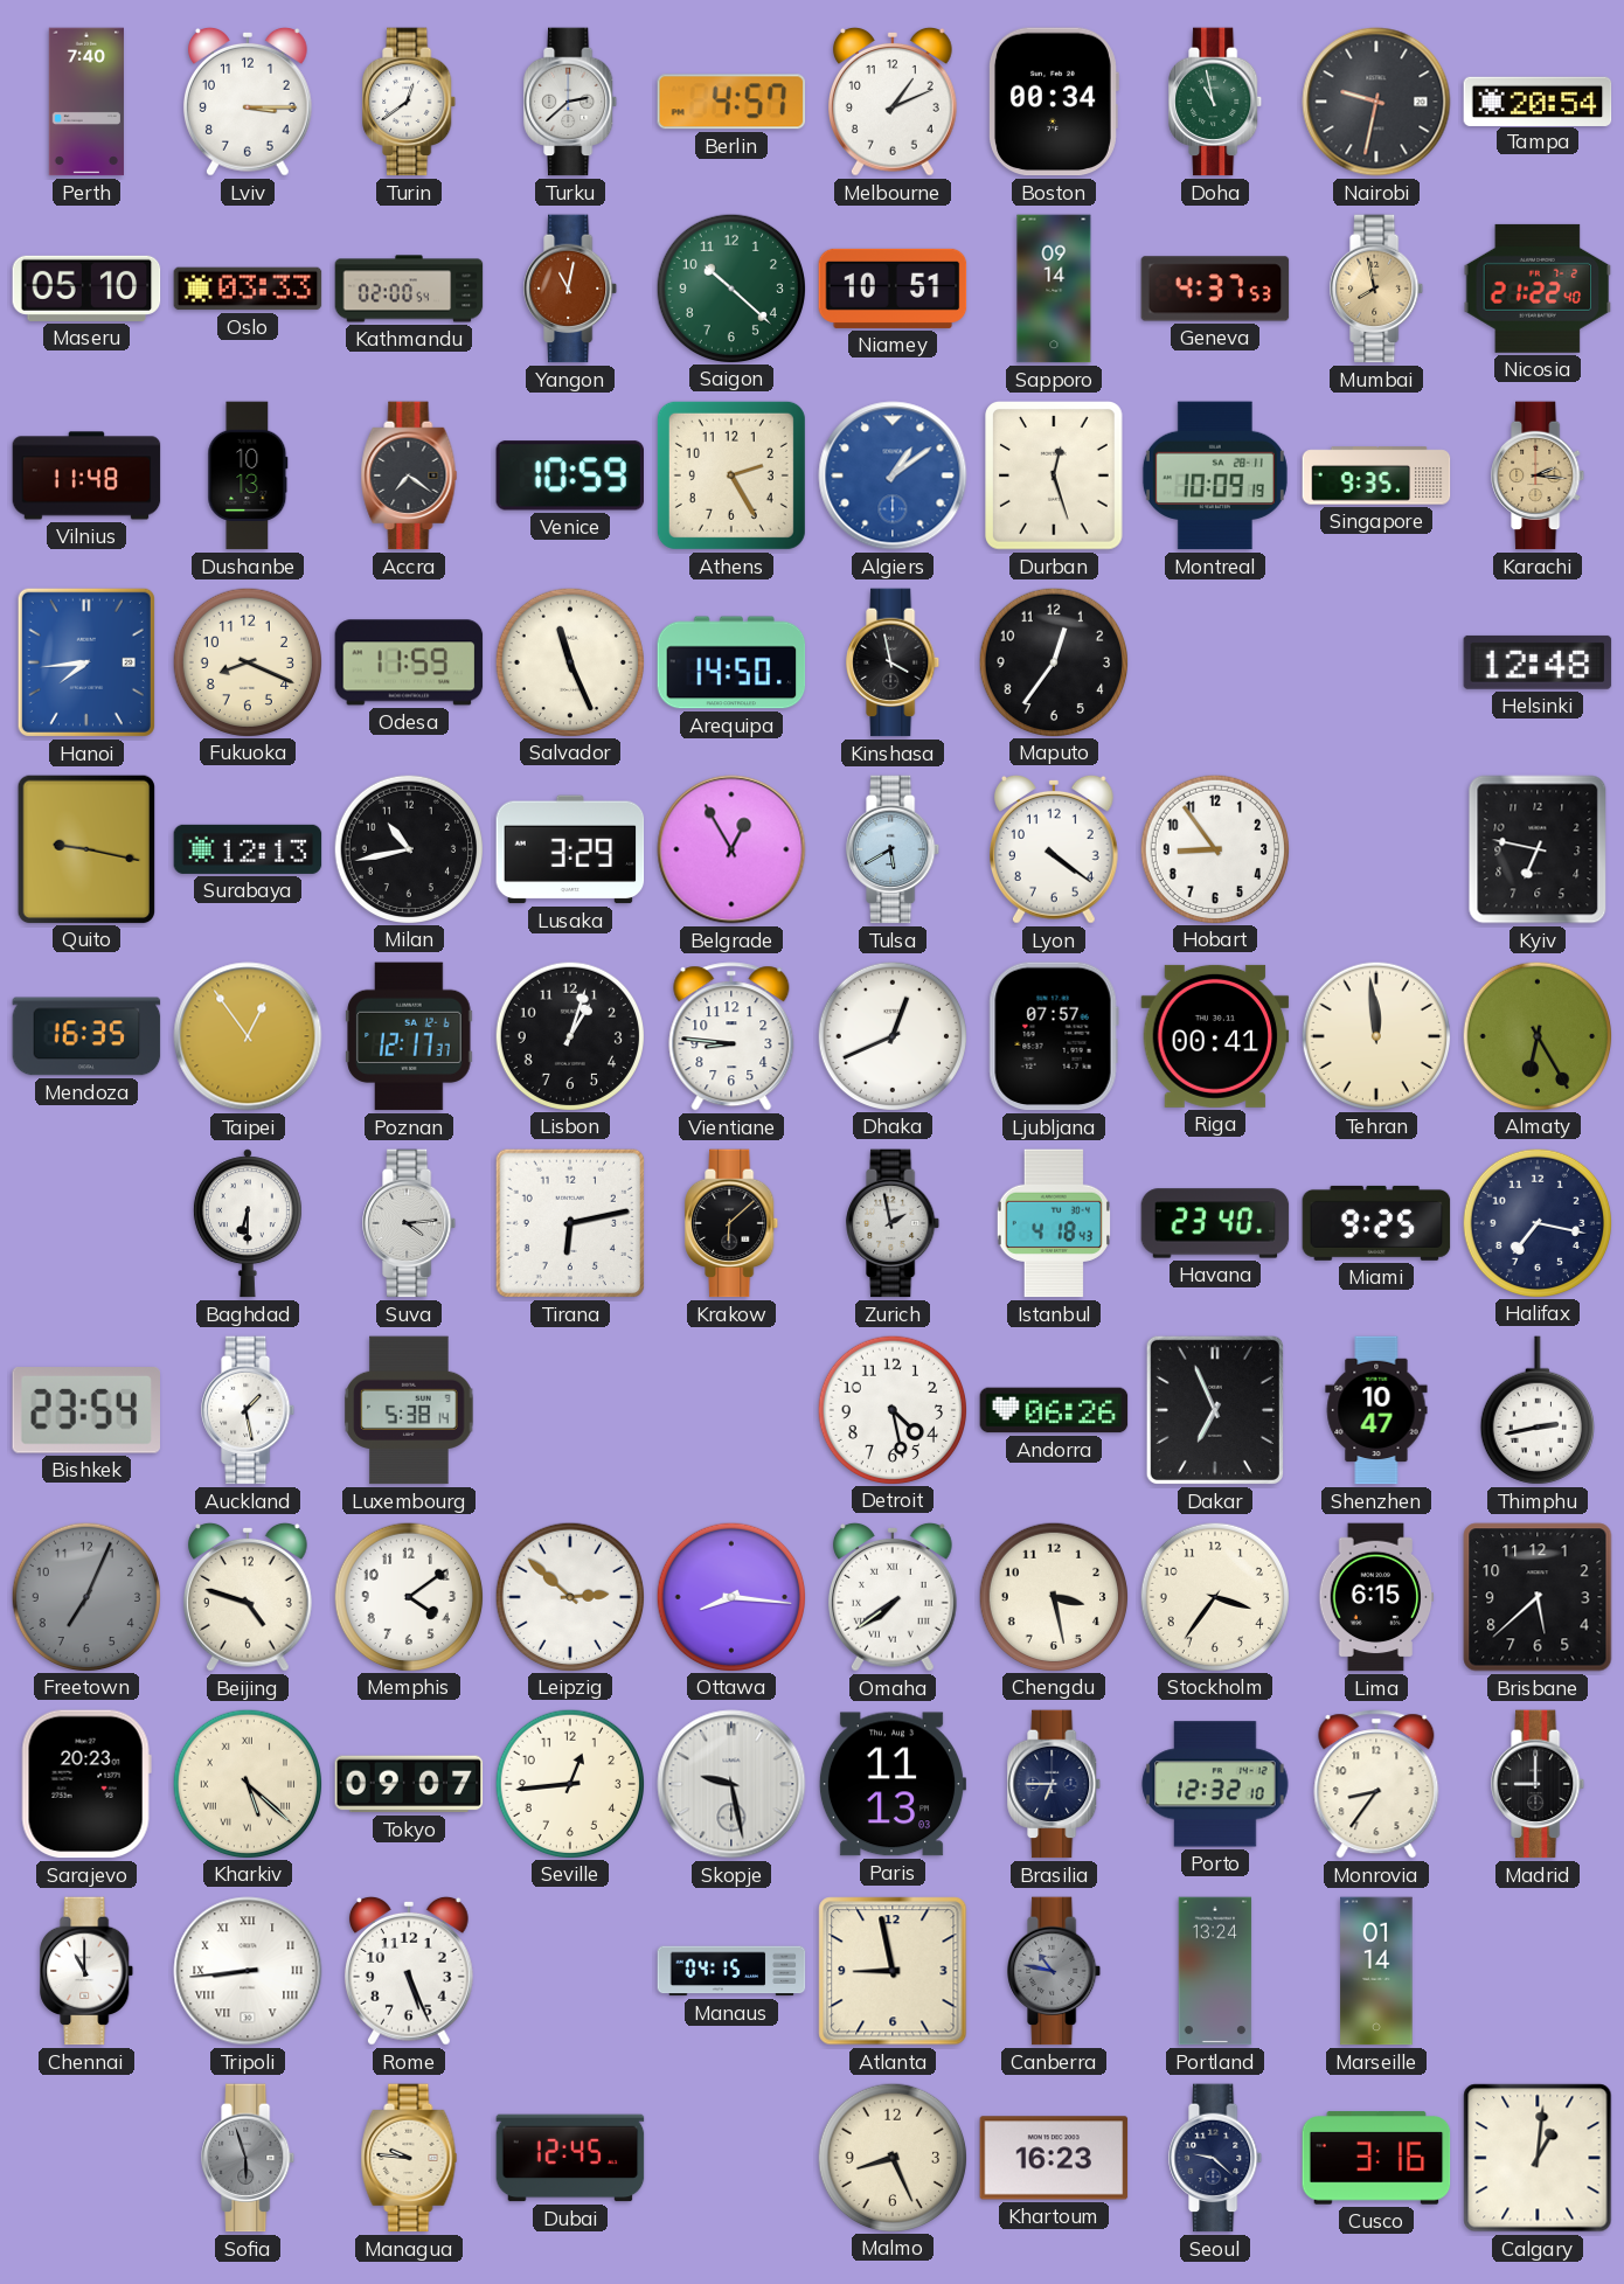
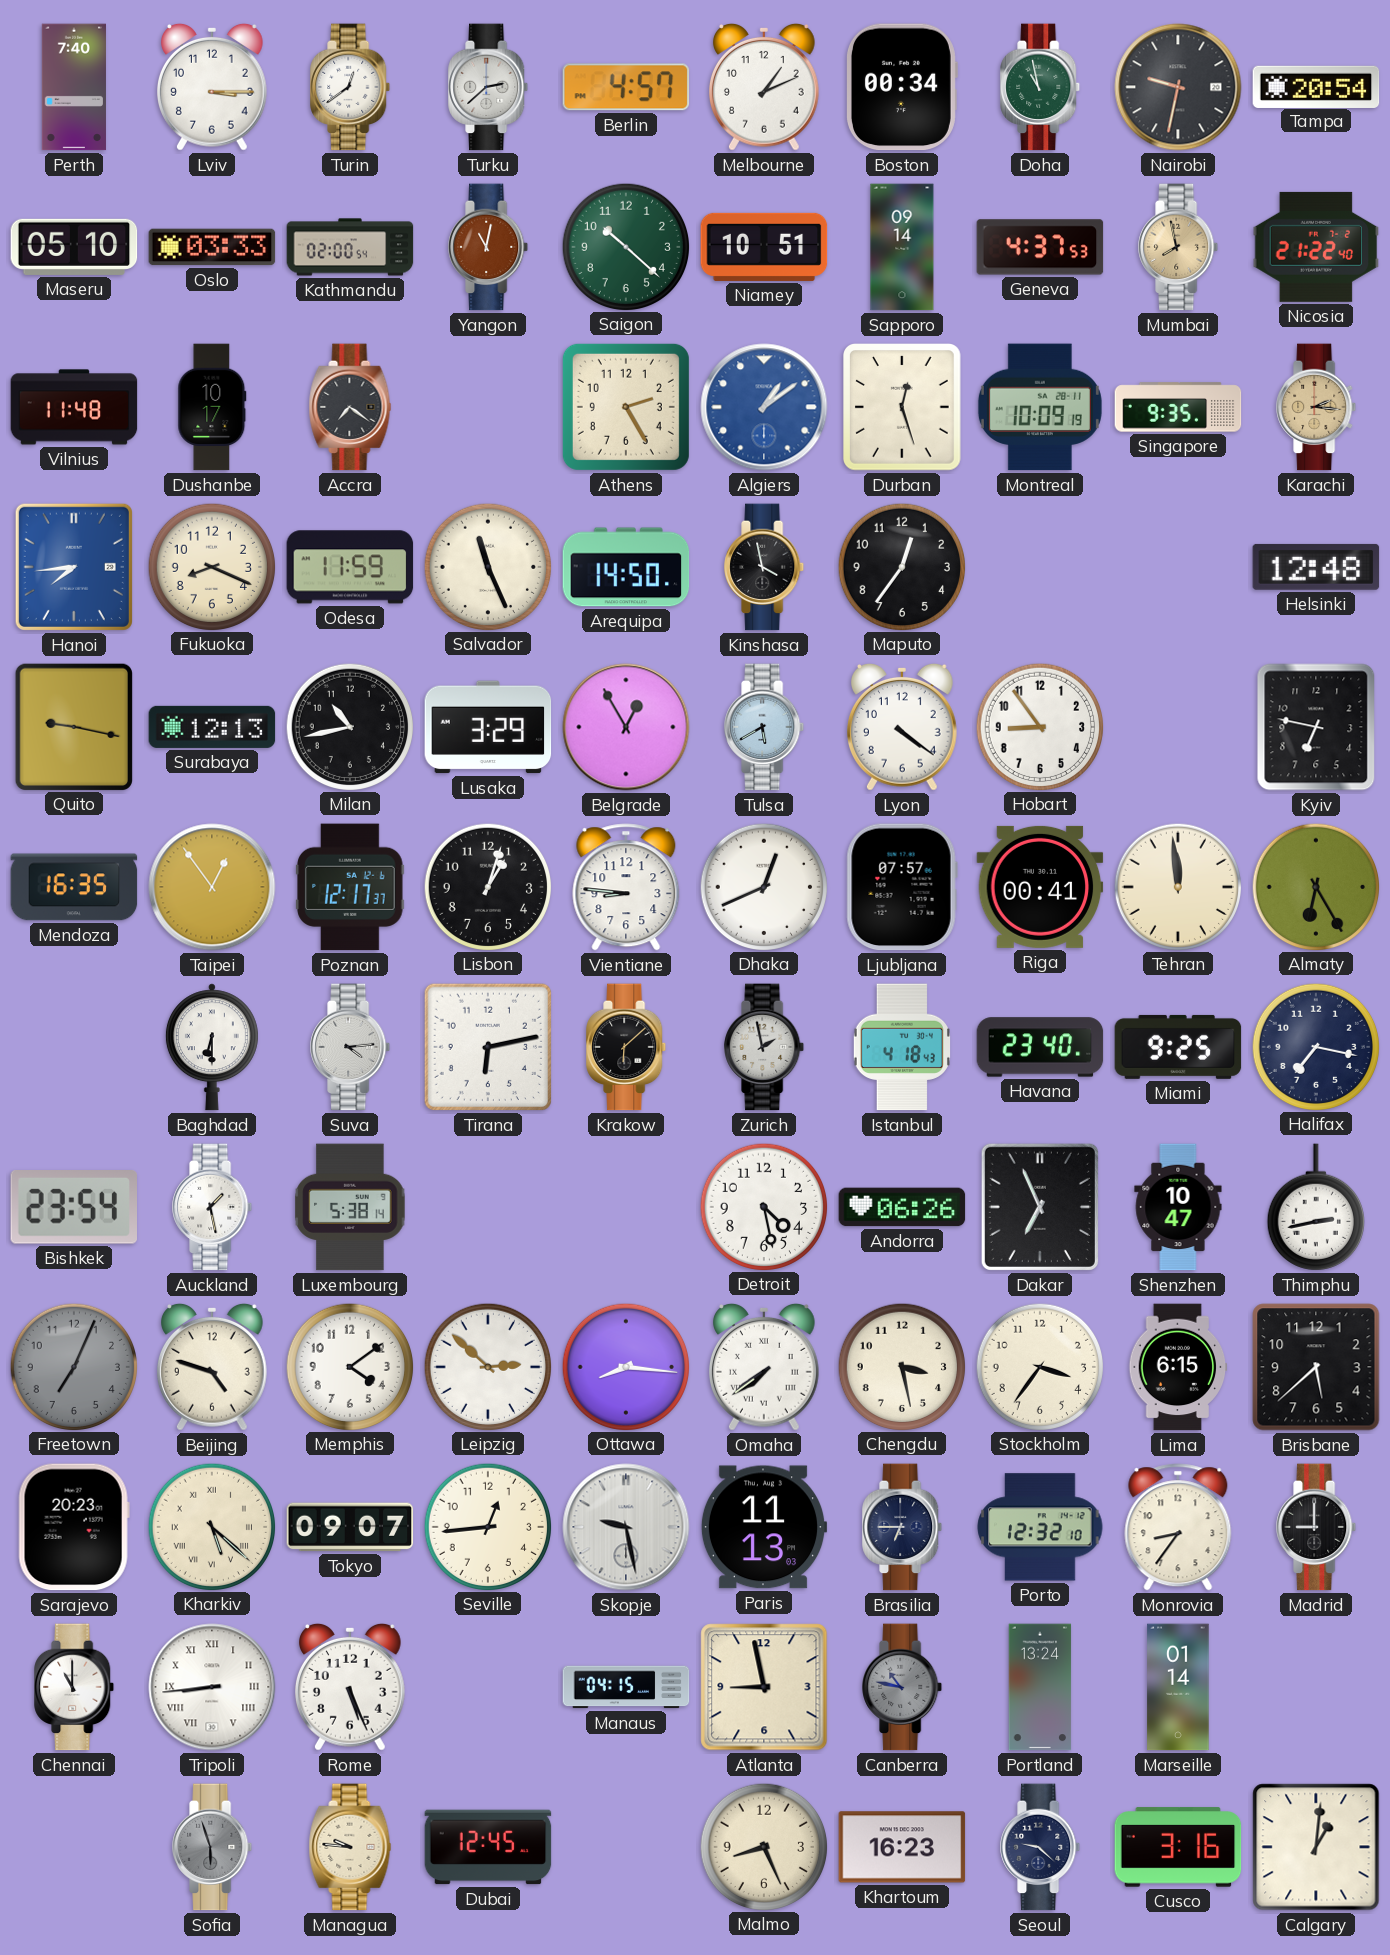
Dushanbe: 10:13 -> 10:17
Venice: 10:59 -> none
